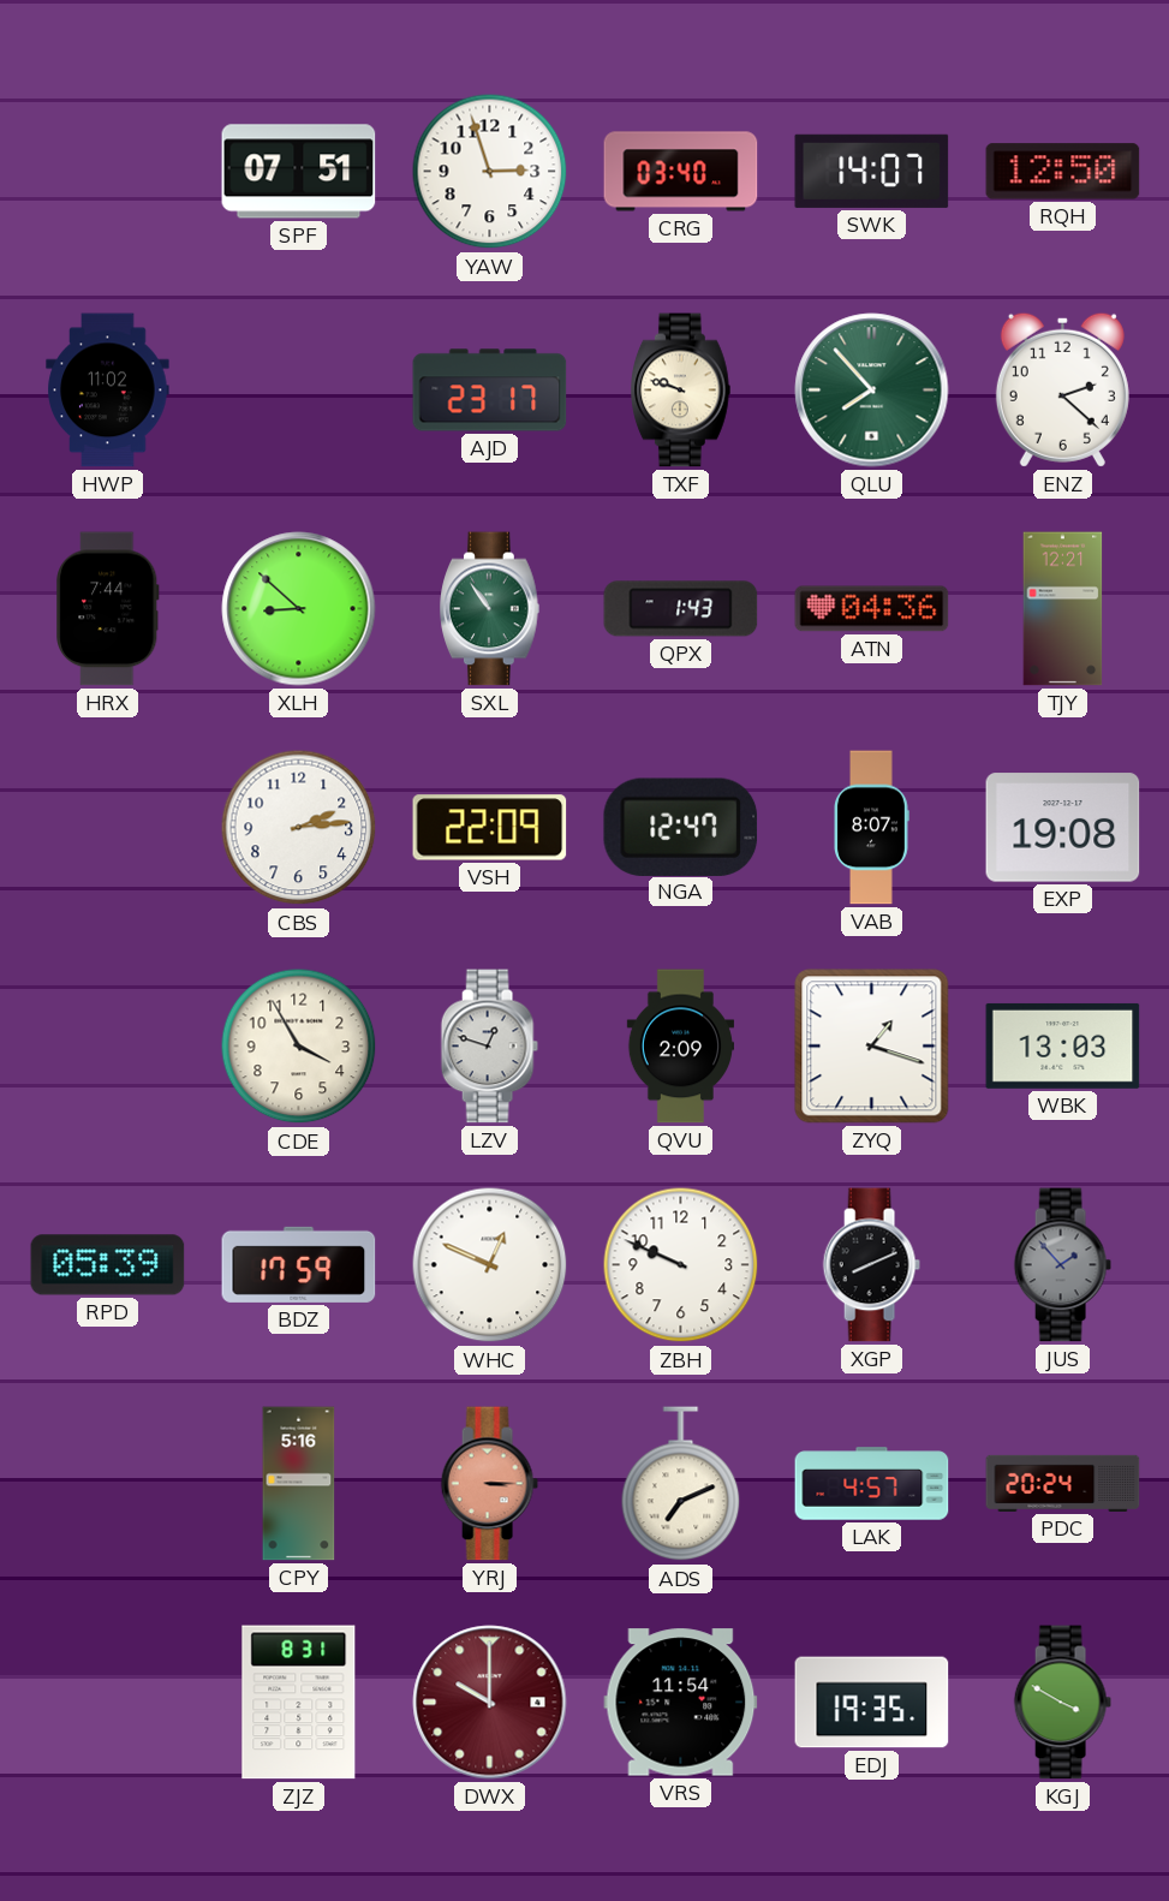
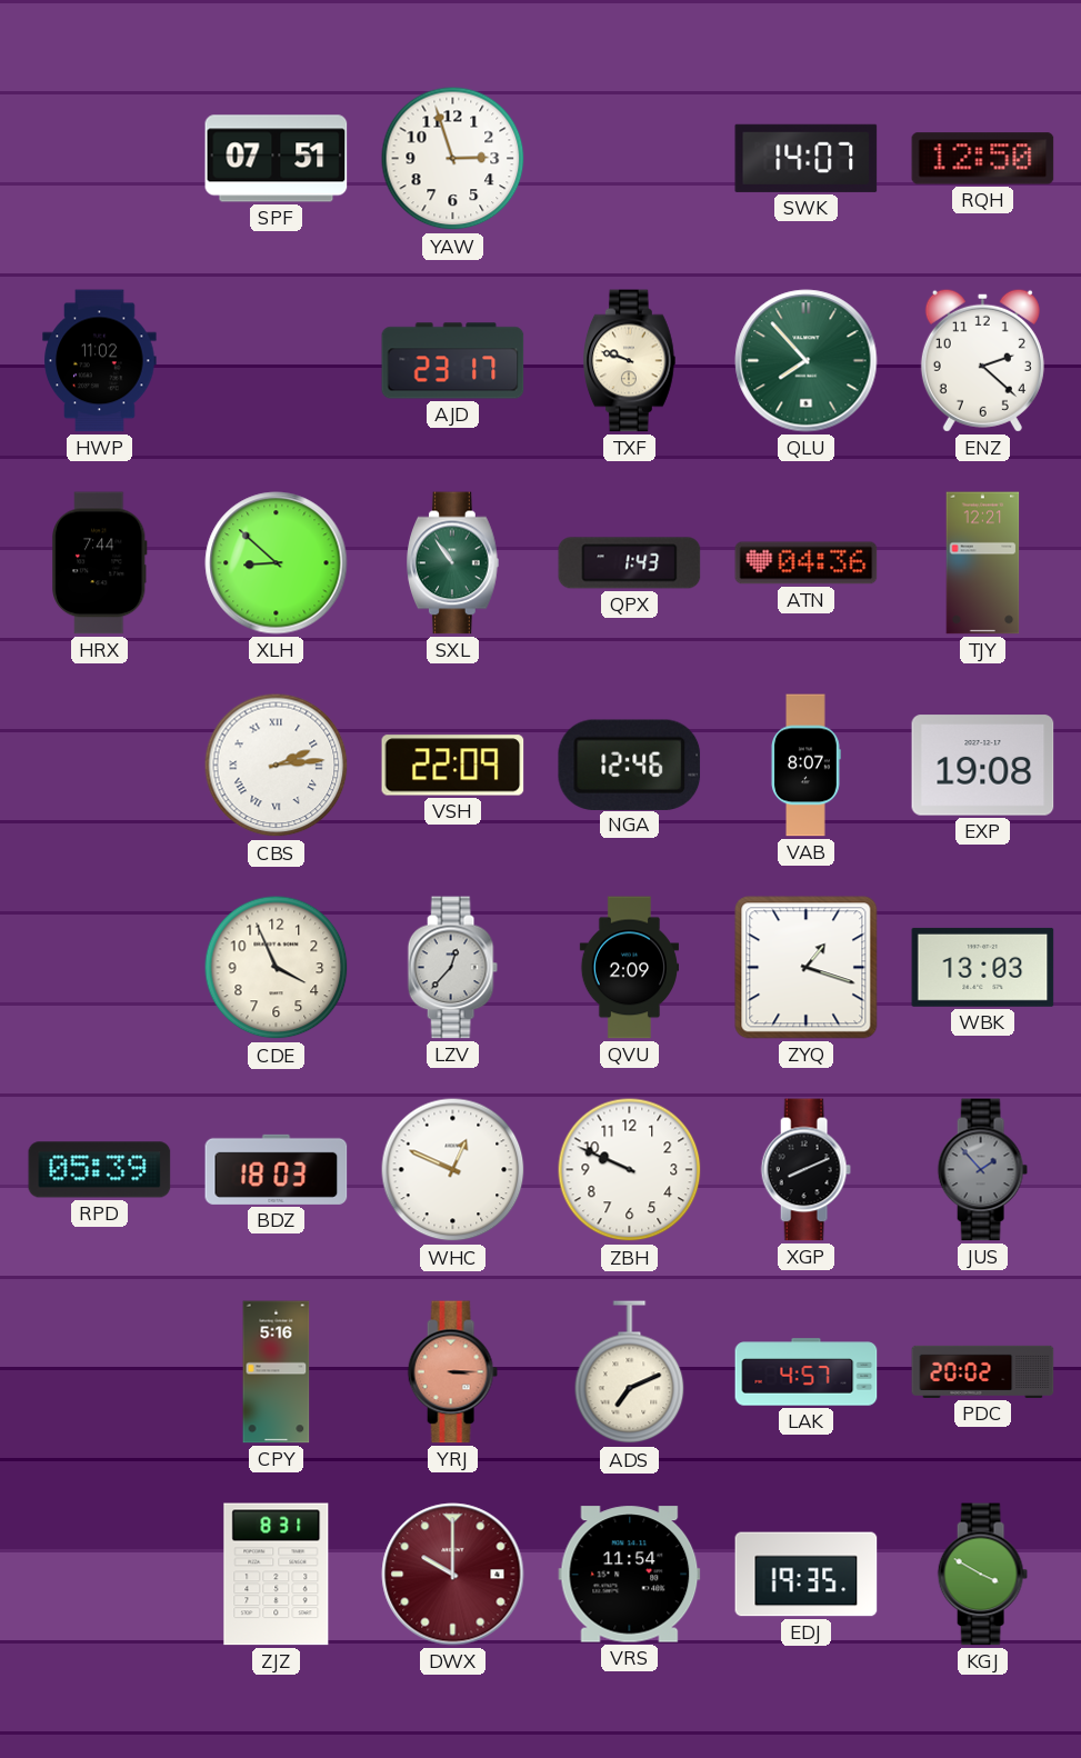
CRG: 03:40 -> none
CBS numerals: Arabic -> Roman
NGA: 12:47 -> 12:46
CDE: 3:55 -> 3:56
LZV: 12:48 -> 12:37
BDZ: 17:59 -> 18:03
PDC: 20:24 -> 20:02
